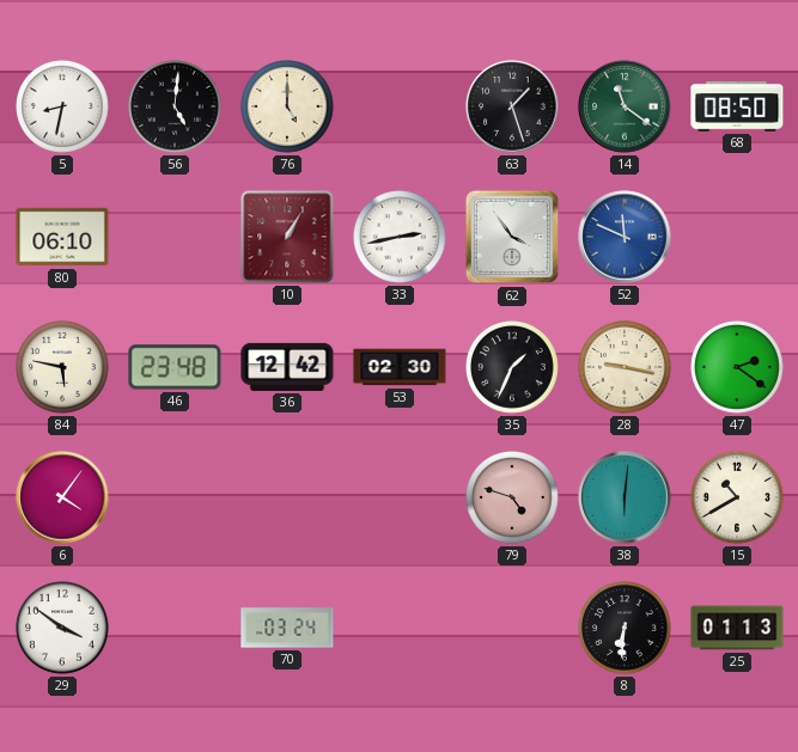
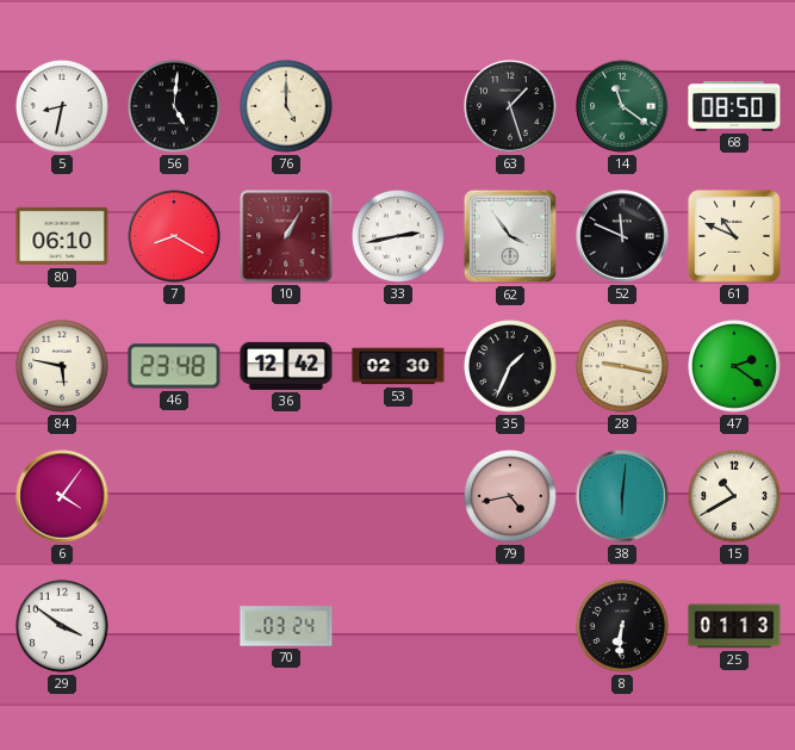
7: none -> 8:20
52 dial: blue -> black
61: none -> 10:49
79: 4:48 -> 4:43
